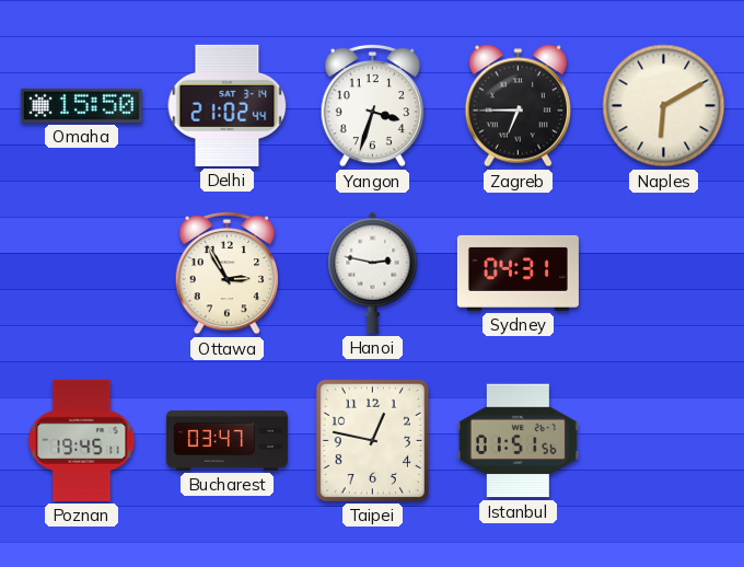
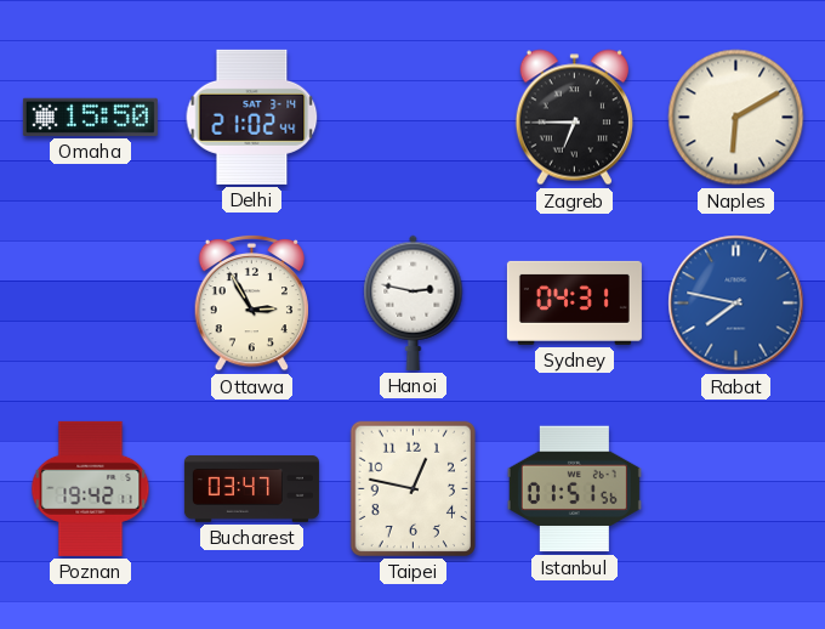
Yangon: 3:33 -> none
Rabat: none -> 7:47
Poznan: 19:45 -> 19:42
